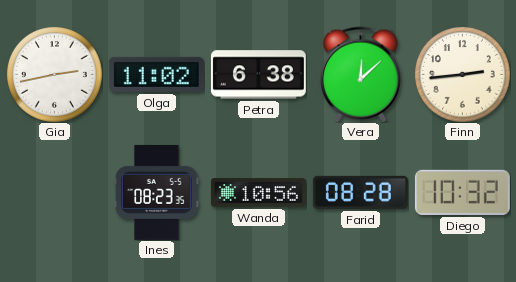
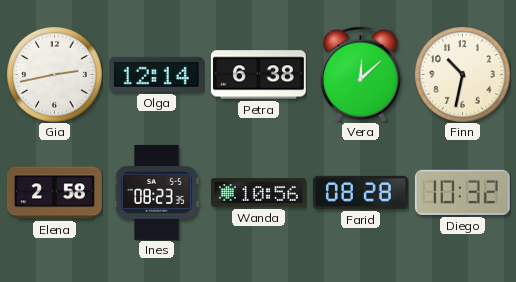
Olga: 11:02 -> 12:14
Finn: 2:44 -> 10:32
Elena: none -> 2:58
